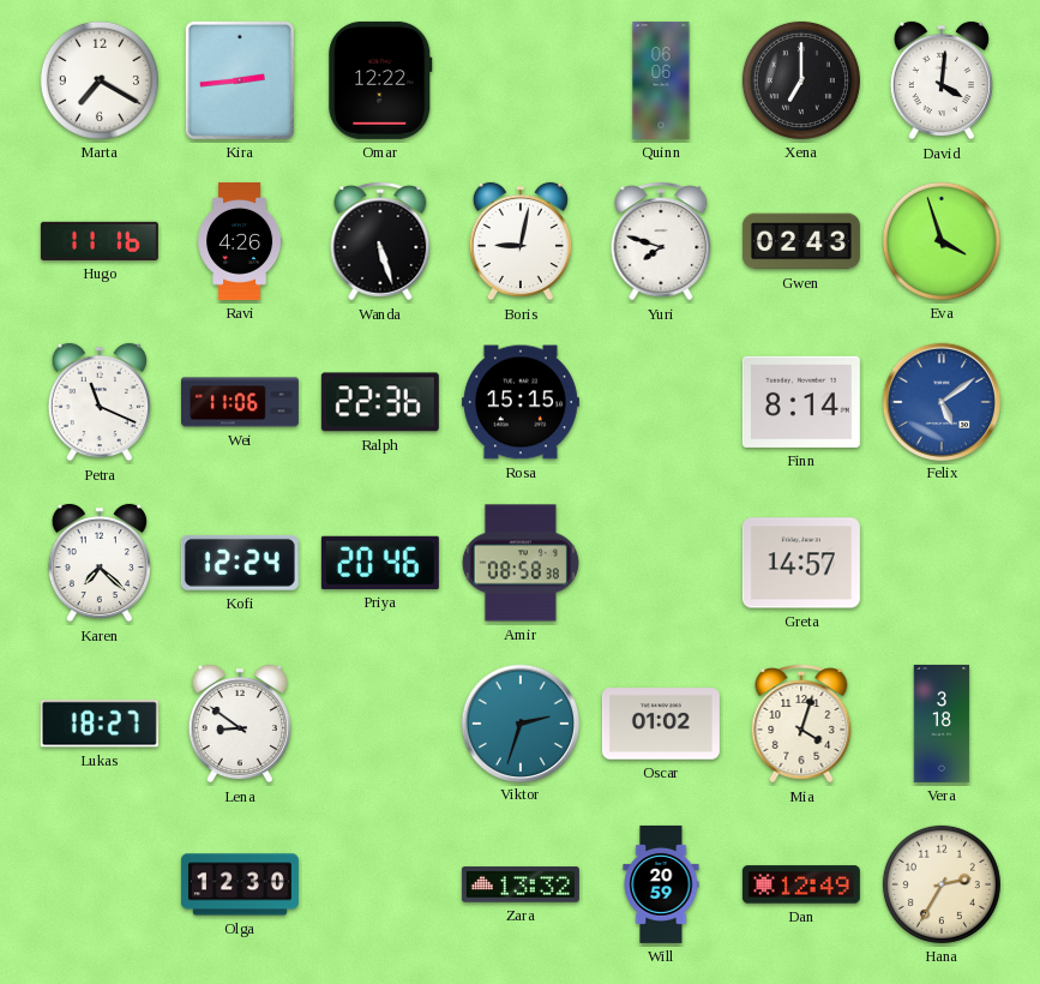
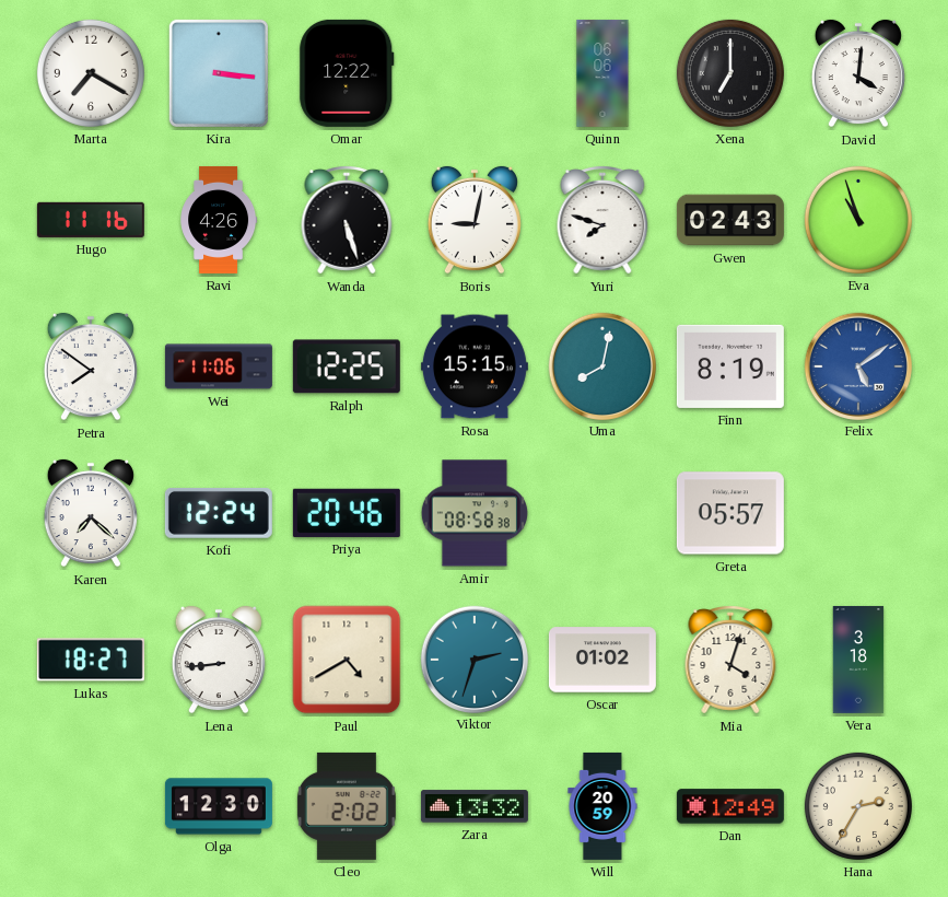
Kira: 2:44 -> 3:16
Eva: 3:57 -> 10:57
Petra: 11:19 -> 7:51
Ralph: 22:36 -> 12:25
Uma: none -> 8:02
Finn: 8:14 -> 8:19
Greta: 14:57 -> 05:57
Lena: 8:51 -> 8:44
Paul: none -> 4:40
Cleo: none -> 2:02
